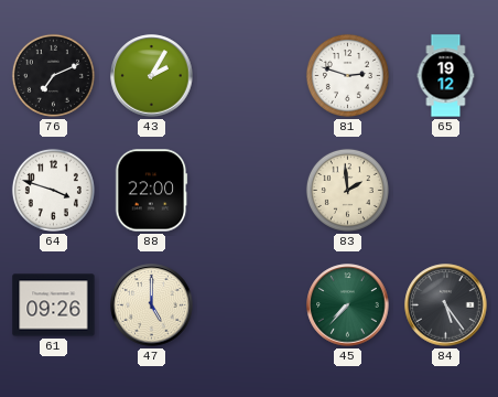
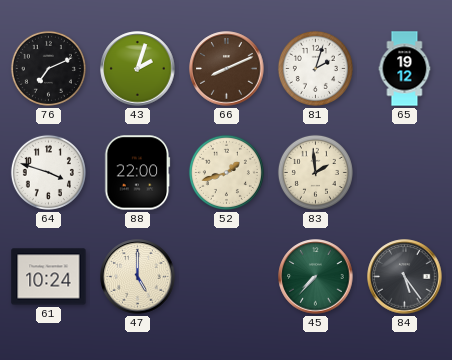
43: 2:05 -> 2:03
66: none -> 8:11
81: 2:48 -> 2:03
52: none -> 1:42
61: 09:26 -> 10:24
